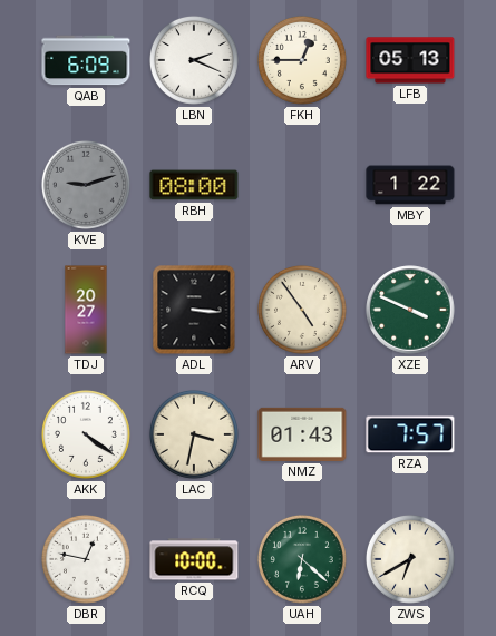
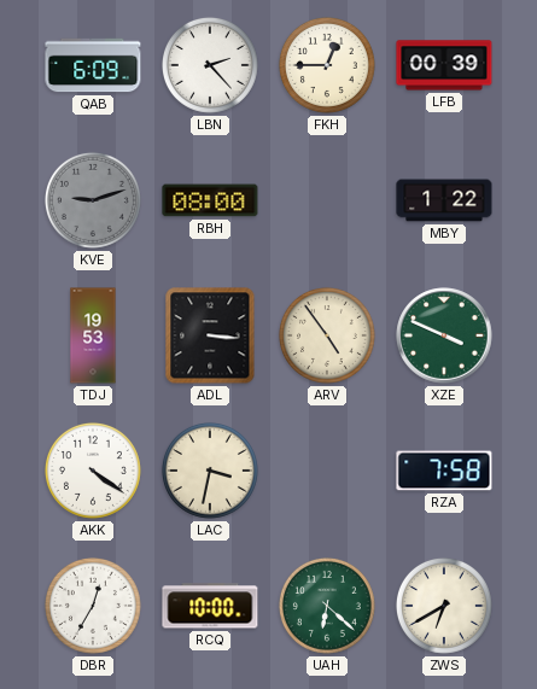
LBN: 2:19 -> 2:23
LFB: 05:13 -> 00:39
TDJ: 20:27 -> 19:53
NMZ: 01:43 -> none
RZA: 7:57 -> 7:58
DBR: 12:47 -> 12:35
